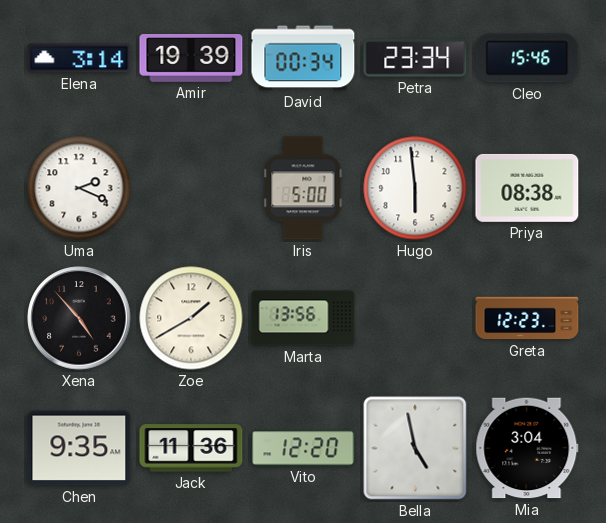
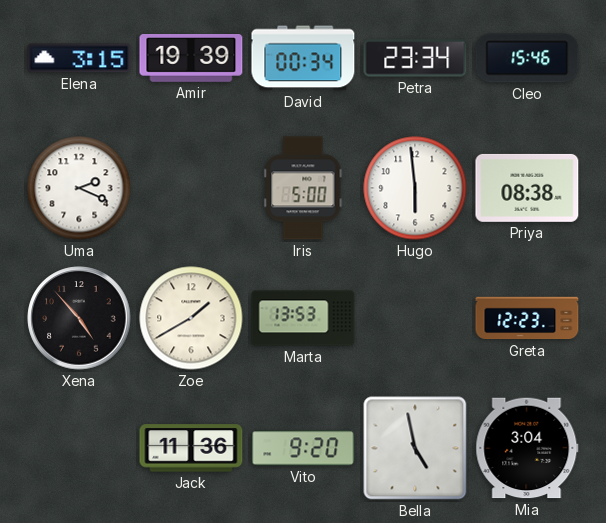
Elena: 3:14 -> 3:15
Marta: 13:56 -> 13:53
Chen: 9:35 -> none
Vito: 12:20 -> 9:20
